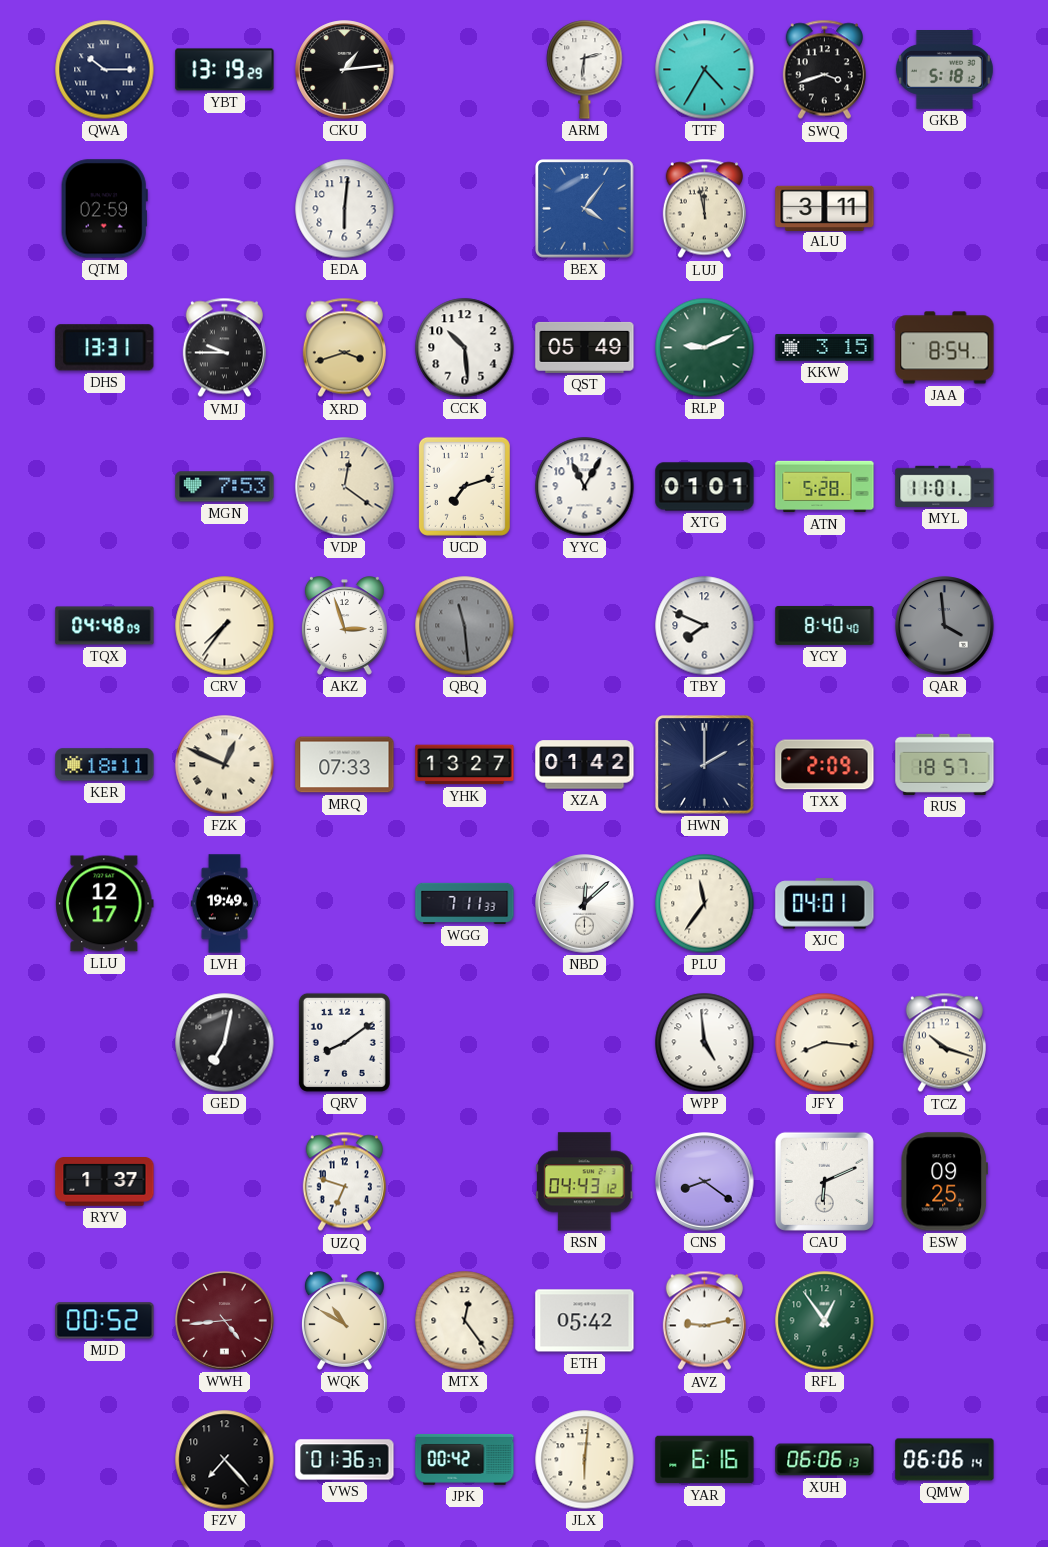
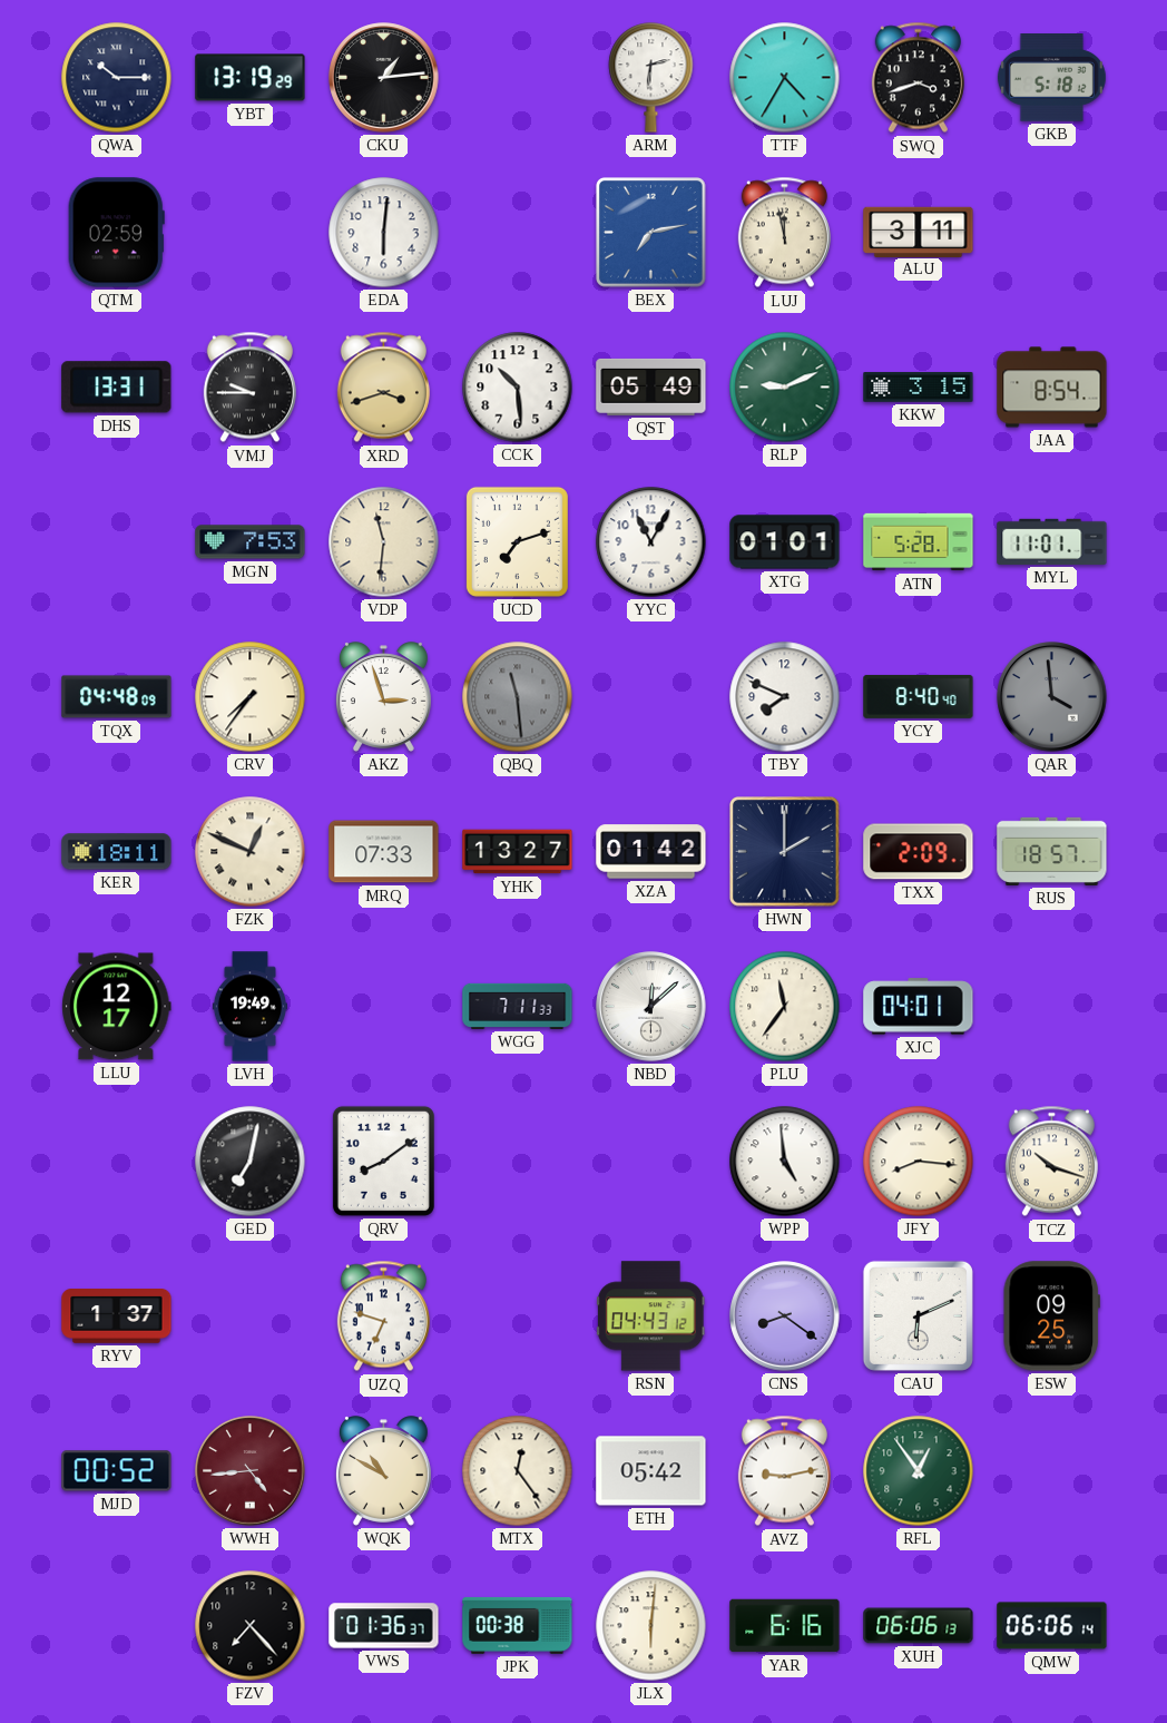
BEX: 4:06 -> 7:13
VDP: 12:21 -> 11:31
JPK: 00:42 -> 00:38
